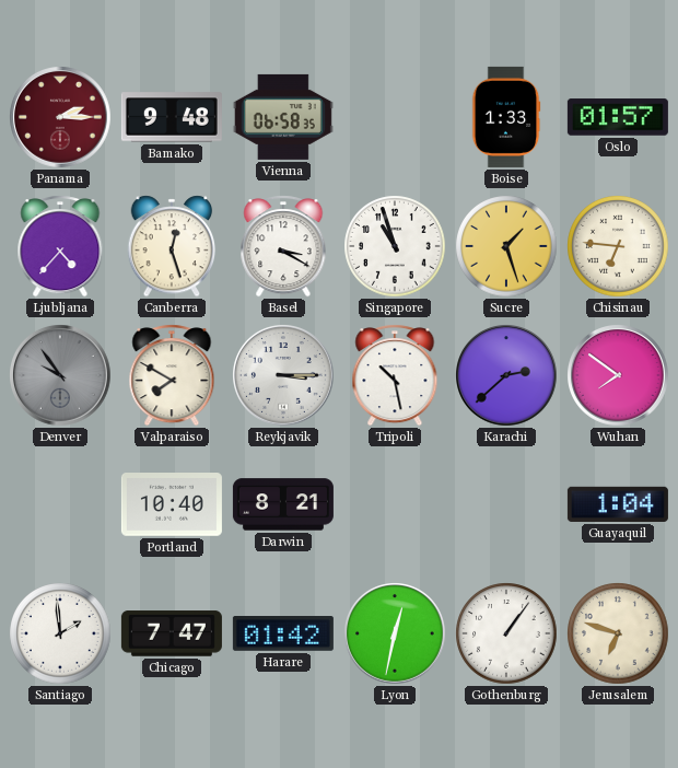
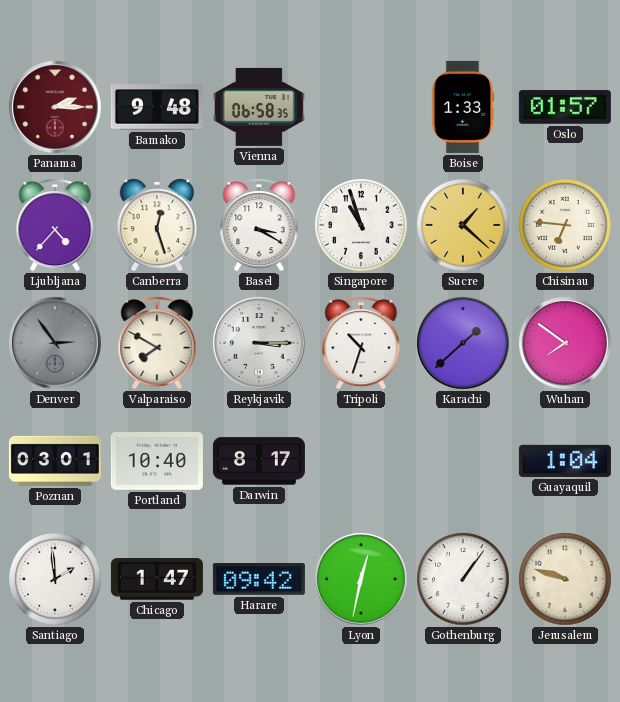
Sucre: 1:27 -> 1:22
Denver: 9:54 -> 2:54
Tripoli: 10:28 -> 10:33
Karachi: 2:38 -> 1:38
Poznan: none -> 03:01
Darwin: 8:21 -> 8:17
Chicago: 7:47 -> 1:47
Harare: 01:42 -> 09:42
Jerusalem: 6:48 -> 9:48
